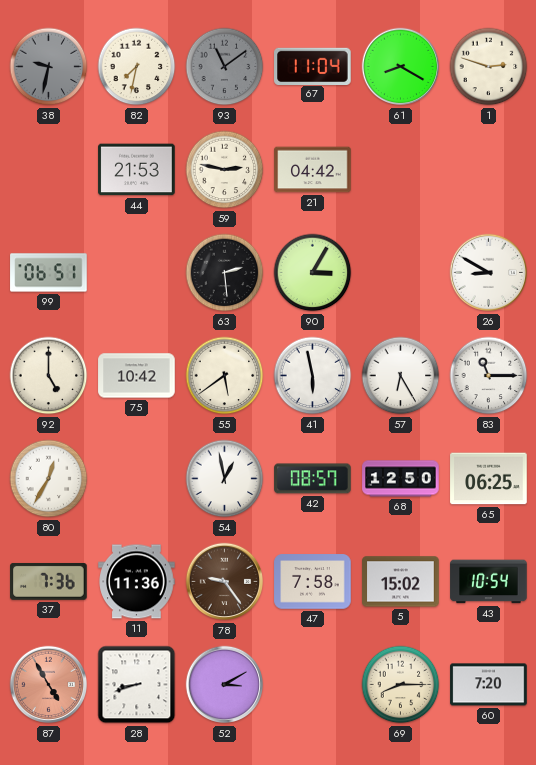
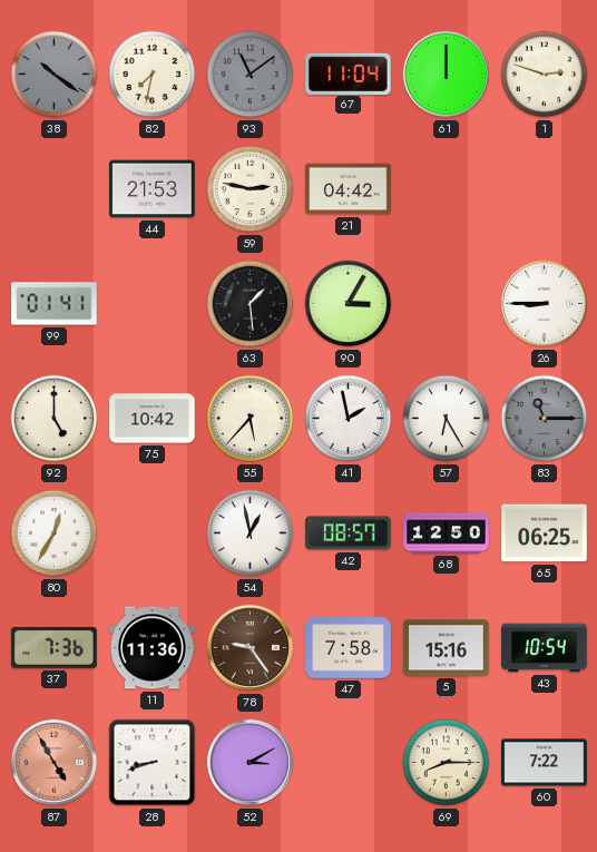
38: 9:32 -> 10:21
61: 8:20 -> 12:00
99: 06:51 -> 01:41
63: 2:29 -> 1:29
26: 8:50 -> 8:45
55: 5:39 -> 5:37
41: 5:58 -> 1:58
83 dial: white -> grey
5: 15:02 -> 15:16
60: 7:20 -> 7:22
